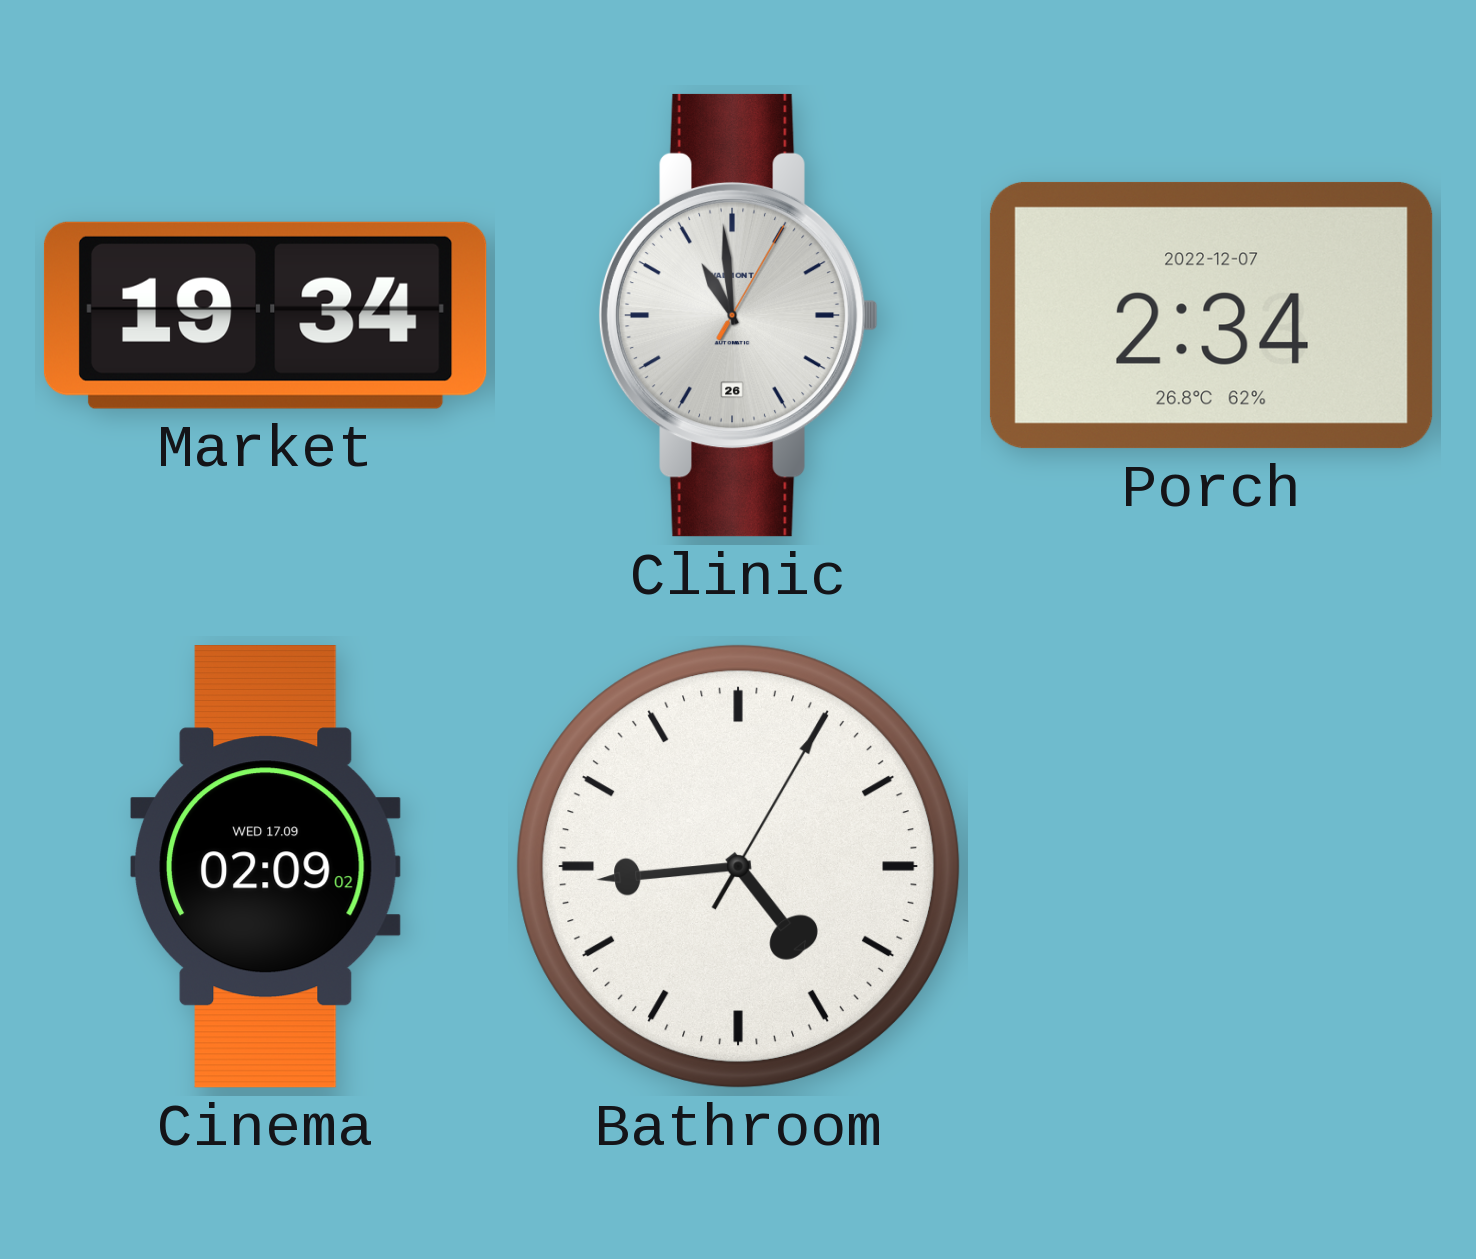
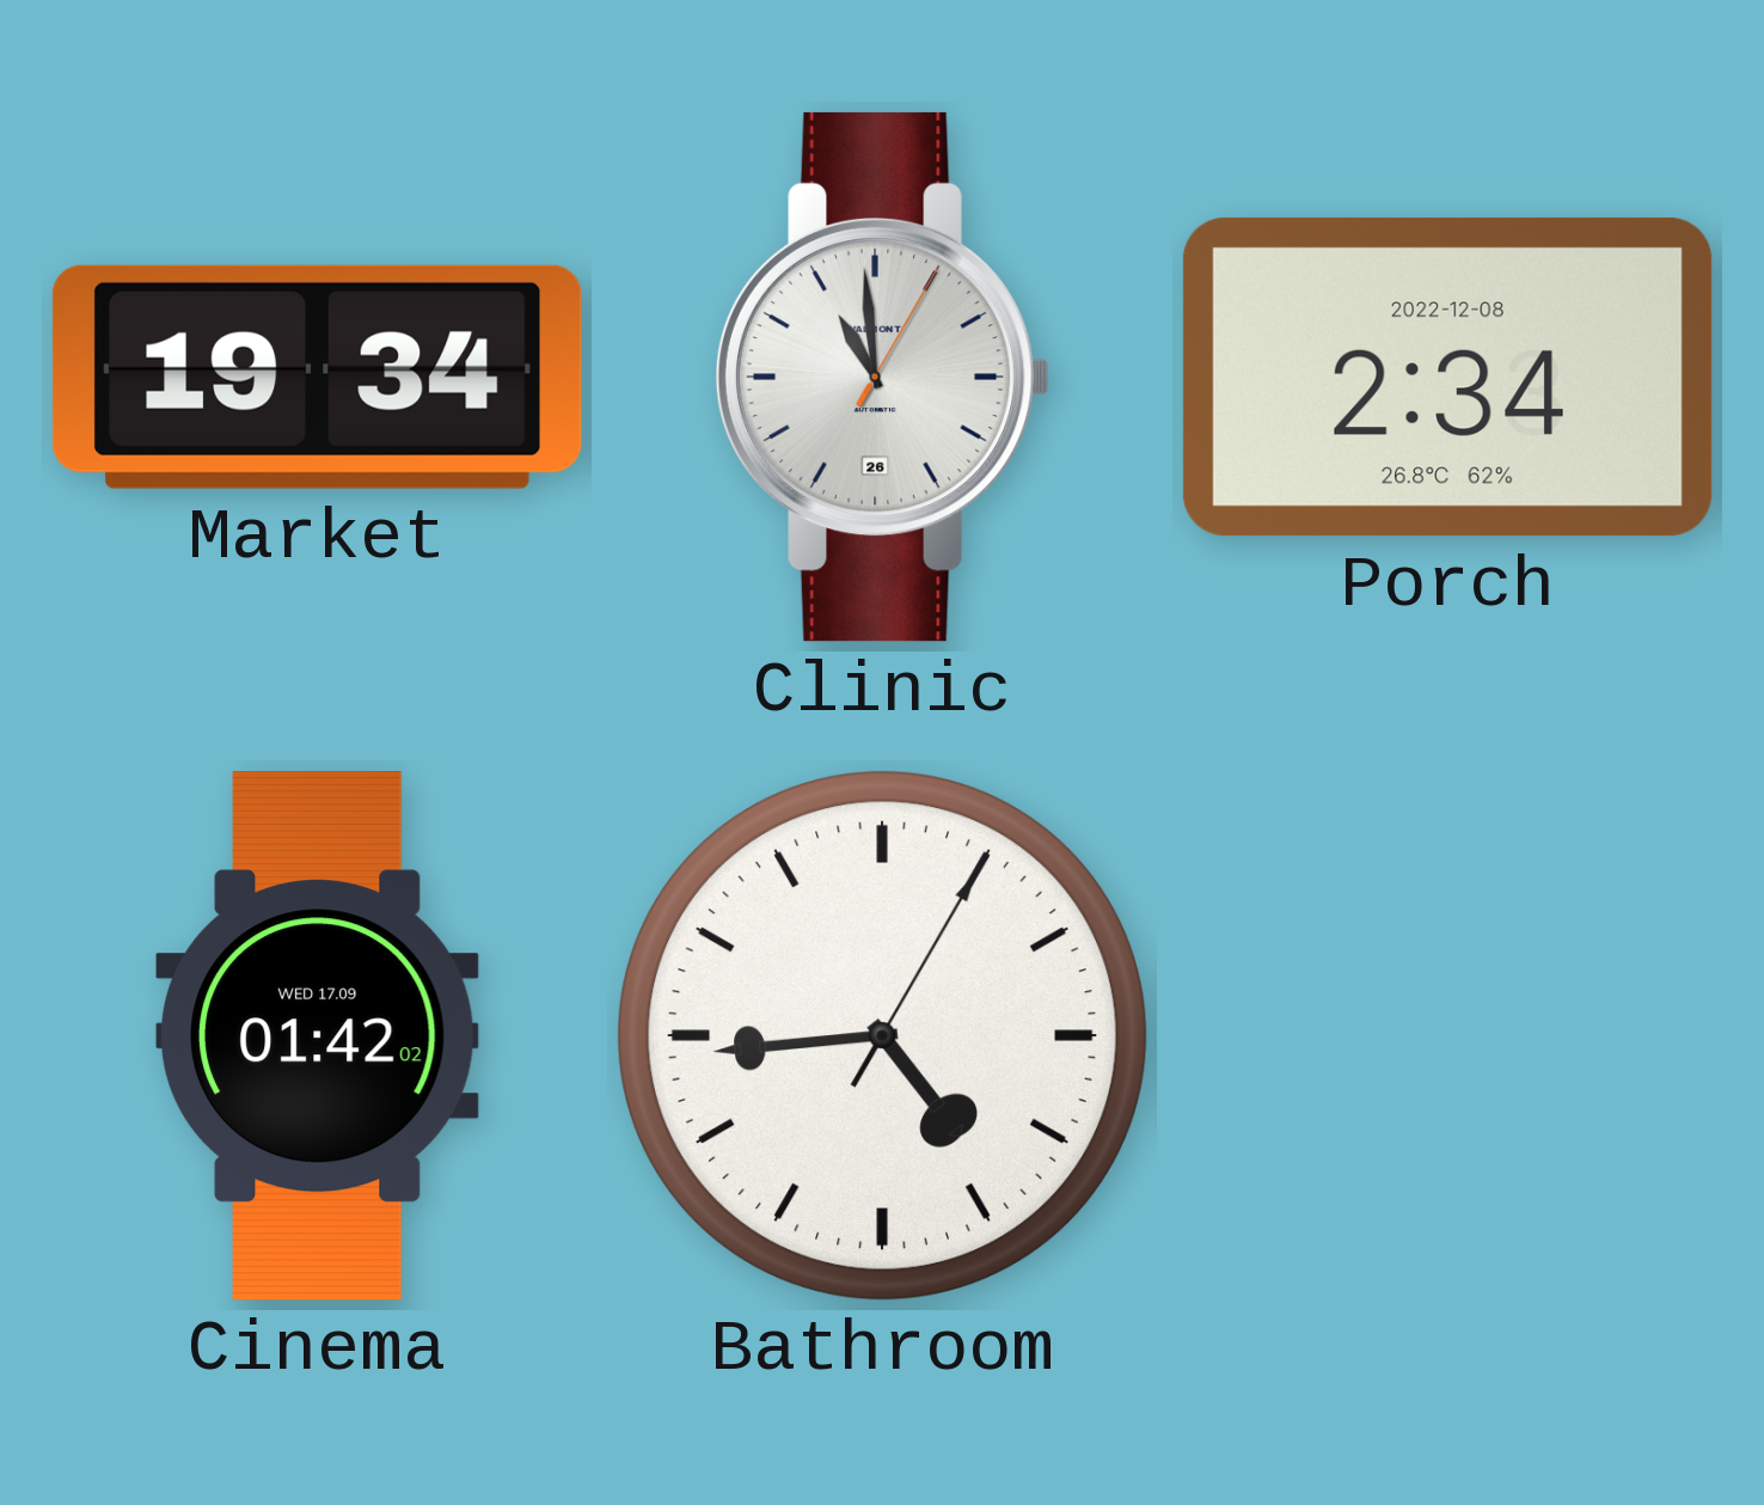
Porch date: 2022-12-07 -> 2022-12-08
Cinema: 02:09 -> 01:42
